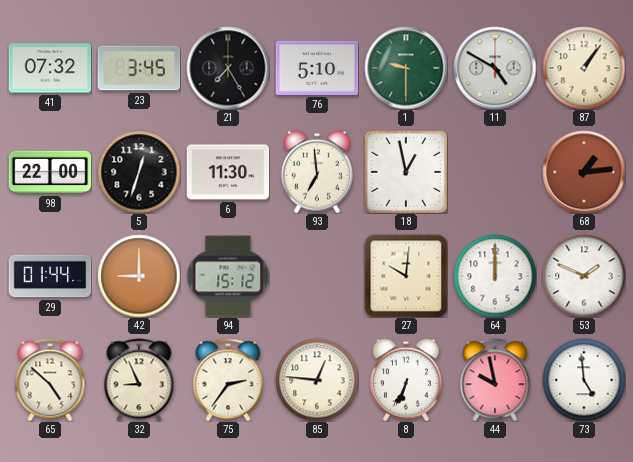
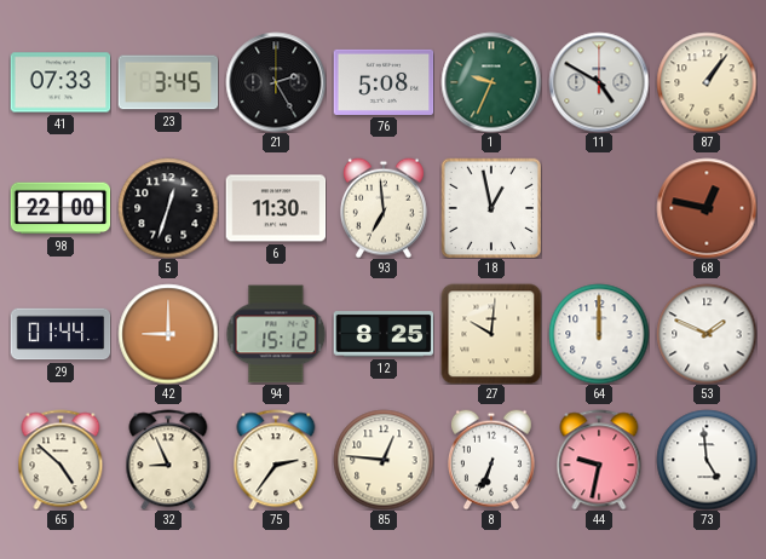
41: 07:32 -> 07:33
21: 7:25 -> 2:25
76: 5:10 -> 5:08
1: 9:30 -> 9:34
68: 1:14 -> 12:47
12: none -> 8:25
44: 9:58 -> 9:32
